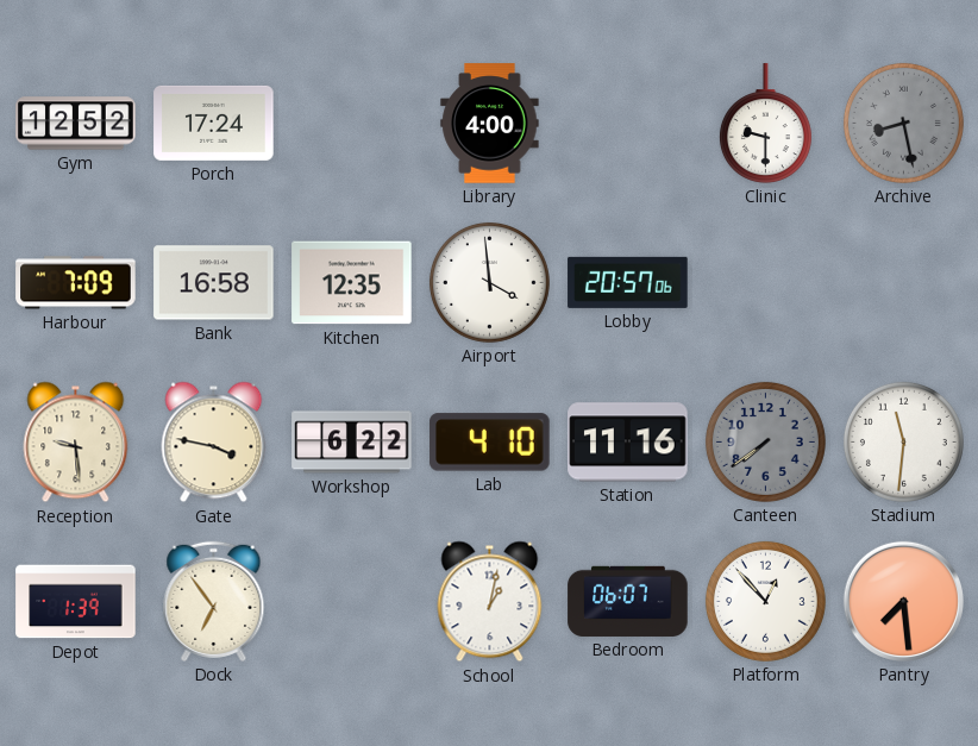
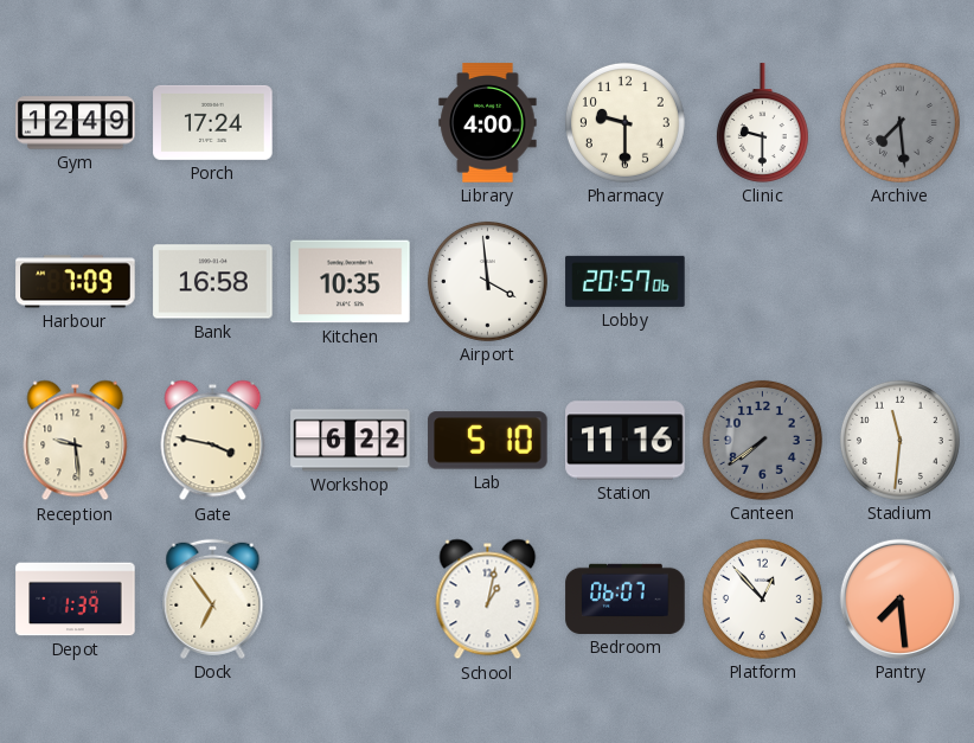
Gym: 12:52 -> 12:49
Pharmacy: none -> 9:30
Archive: 8:28 -> 7:29
Kitchen: 12:35 -> 10:35
Lab: 4:10 -> 5:10
